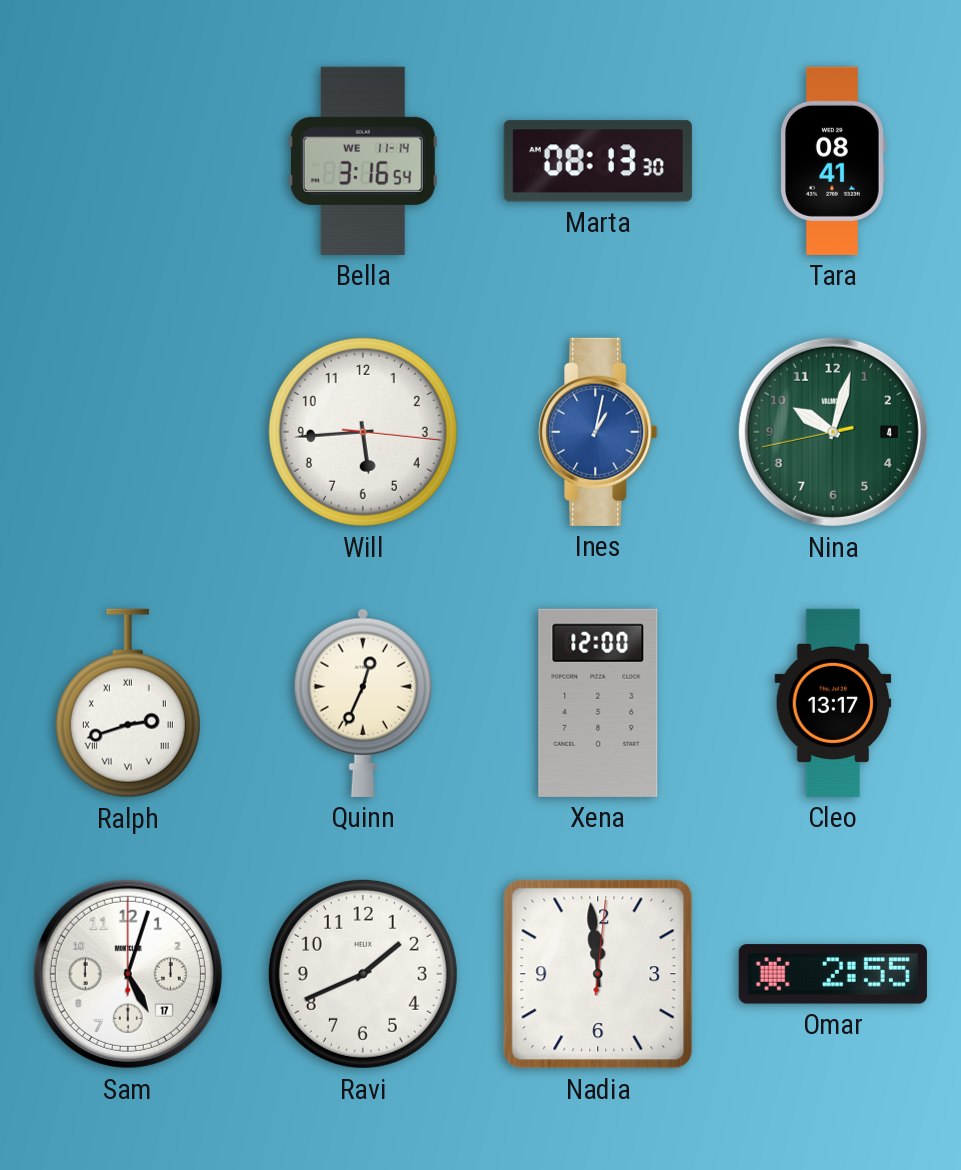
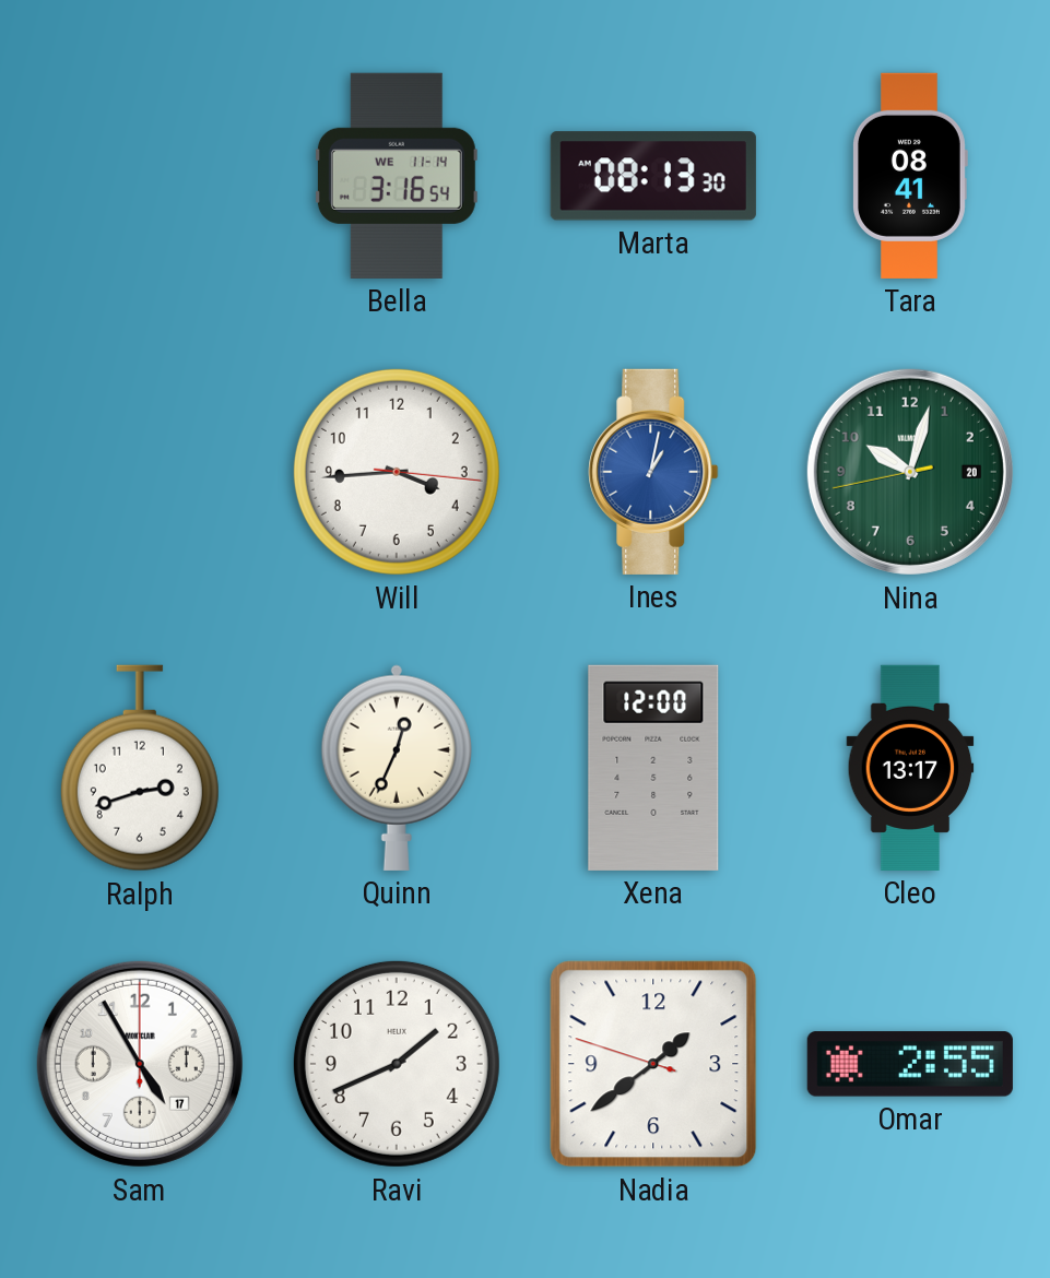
Will: 5:44 -> 3:44
Nina date: 4 -> 20
Ralph numerals: Roman -> Arabic
Sam: 5:03 -> 4:55
Nadia: 11:59 -> 1:38
